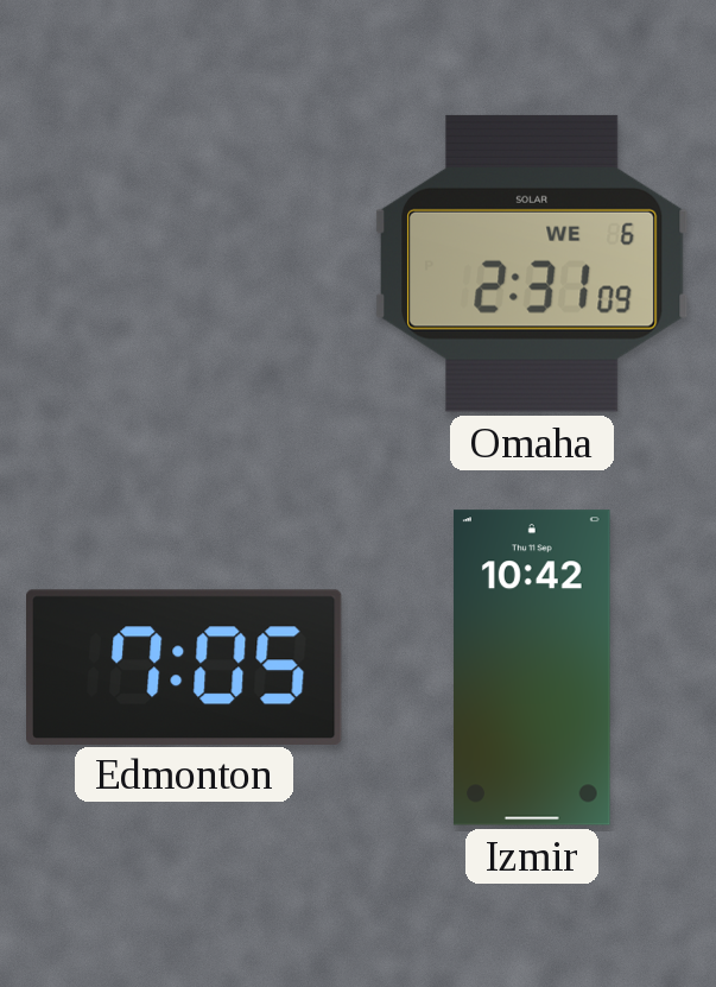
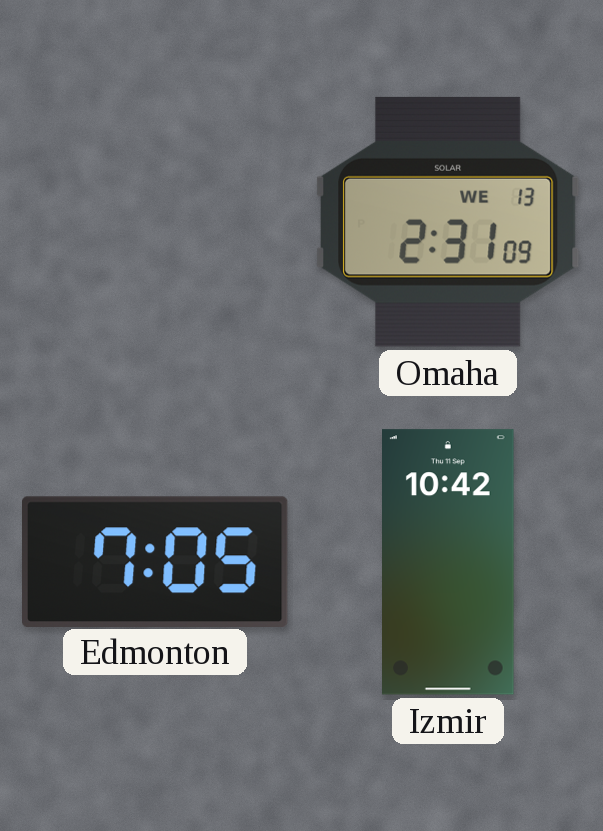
Omaha date: WE 6 -> WE 13
